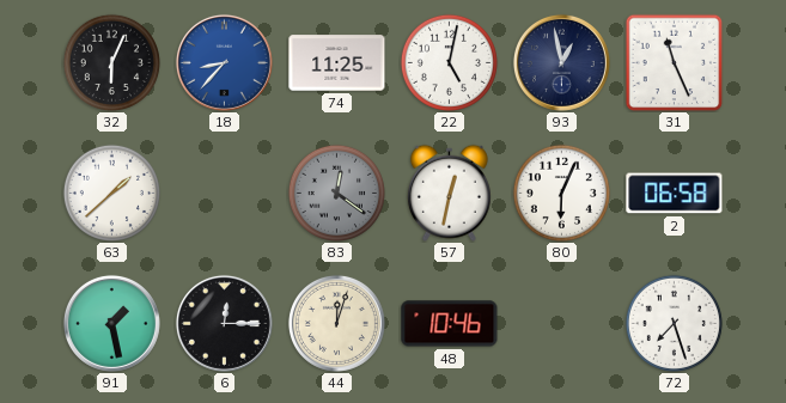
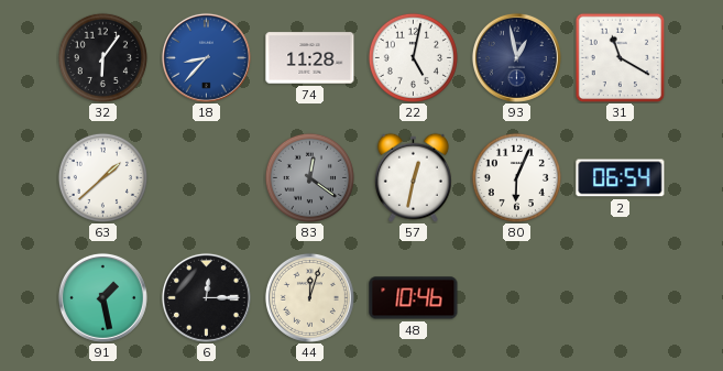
32: 6:04 -> 6:06
74: 11:25 -> 11:28
31: 11:26 -> 11:20
2: 06:58 -> 06:54
72: 7:27 -> none
